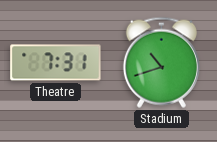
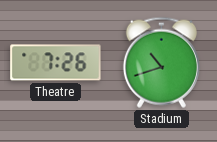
Theatre: 7:31 -> 7:26
